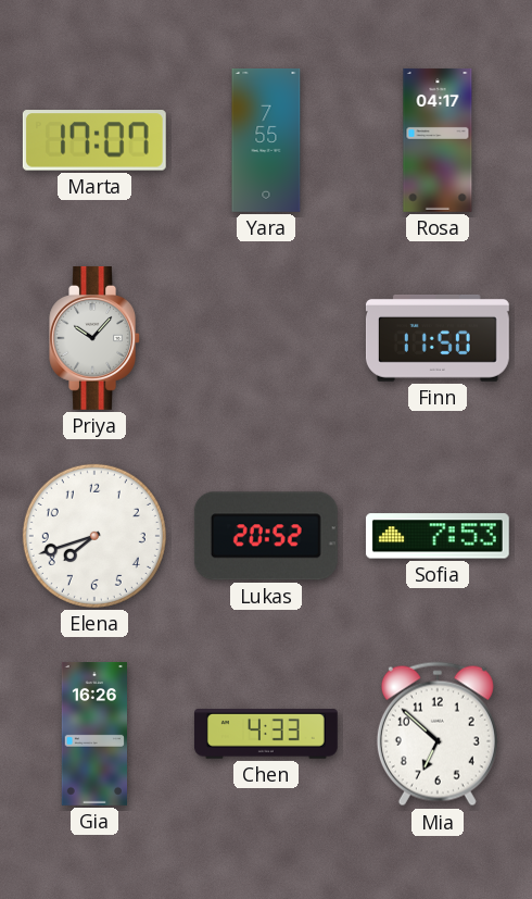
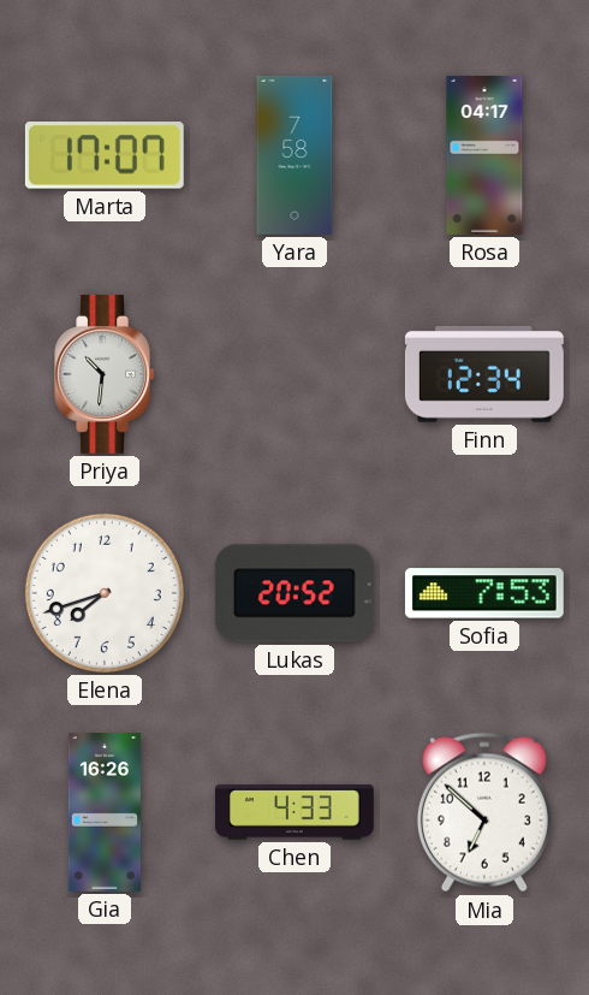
Yara: 7:55 -> 7:58
Priya: 10:07 -> 10:31
Finn: 11:50 -> 12:34
